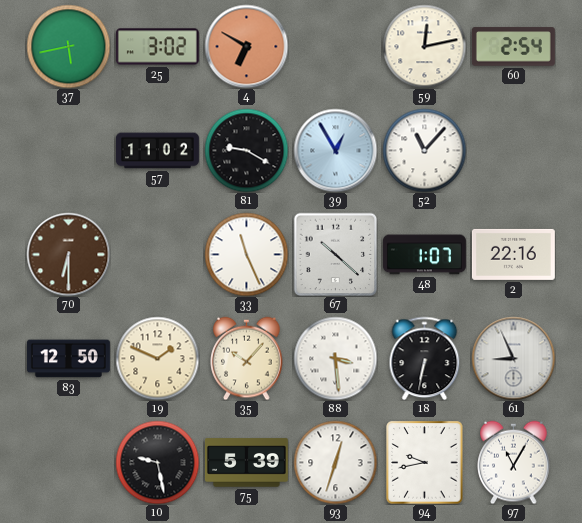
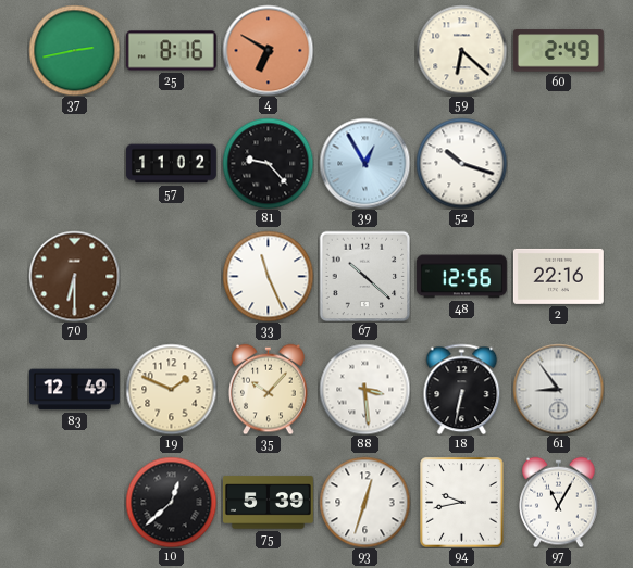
37: 5:43 -> 2:43
25: 3:02 -> 8:16
59: 12:13 -> 6:22
60: 2:54 -> 2:49
81: 9:20 -> 9:23
52: 11:07 -> 10:18
48: 1:07 -> 12:56
83: 12:50 -> 12:49
61: 8:56 -> 8:54
10: 9:28 -> 12:38
